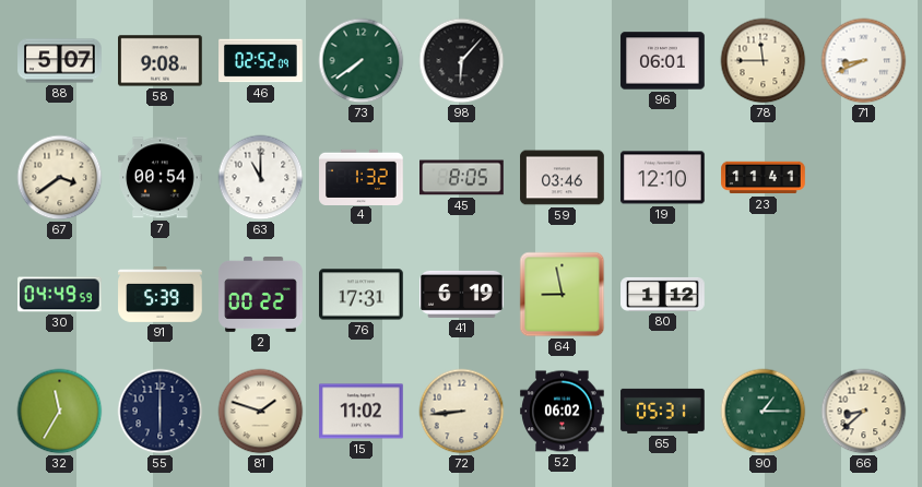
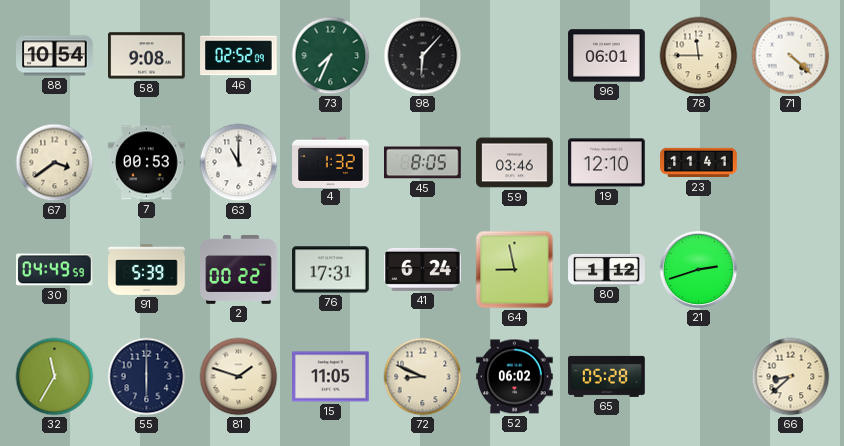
88: 5:07 -> 10:54
73: 7:39 -> 7:34
71: 8:41 -> 4:22
7: 00:54 -> 00:53
41: 6:19 -> 6:24
21: none -> 2:42
15: 11:02 -> 11:05
72: 8:44 -> 8:49
65: 05:31 -> 05:28
90: 1:15 -> none
